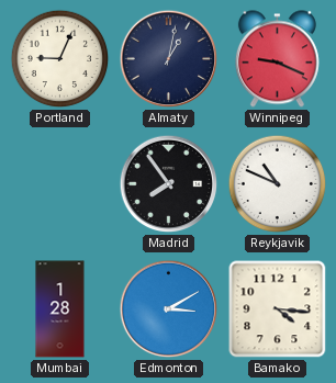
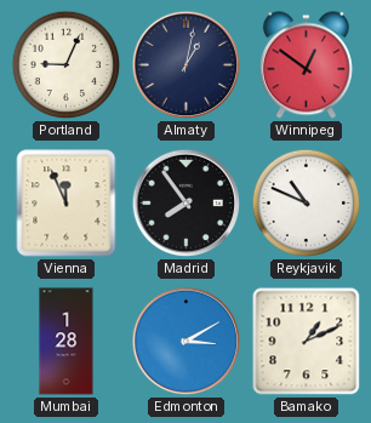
Winnipeg: 9:19 -> 12:51
Vienna: none -> 11:56
Bamako: 4:16 -> 1:11
